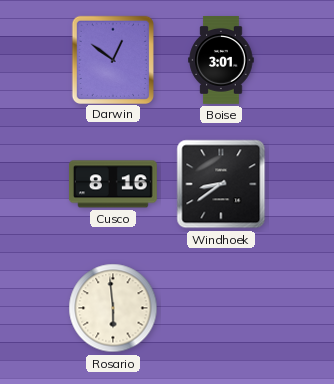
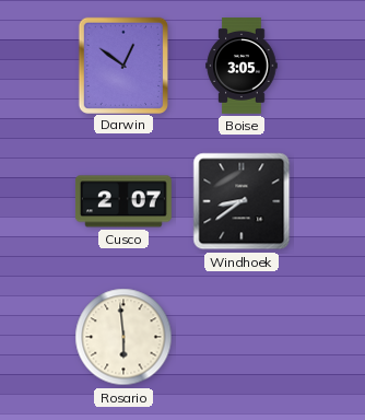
Boise: 3:01 -> 3:05
Cusco: 8:16 -> 2:07
